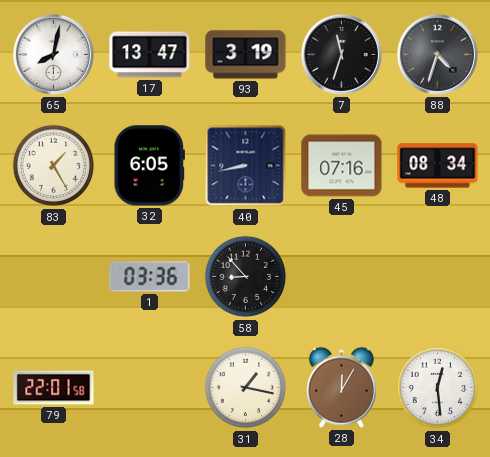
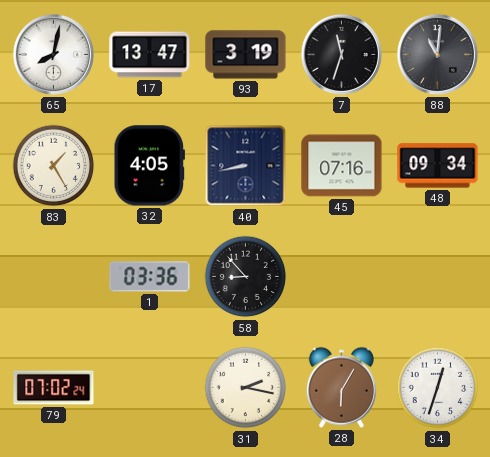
88: 4:33 -> 11:01
32: 6:05 -> 4:05
48: 08:34 -> 09:34
79: 22:01 -> 07:02
31: 1:17 -> 2:17
28: 12:05 -> 6:05
34: 12:29 -> 12:33
